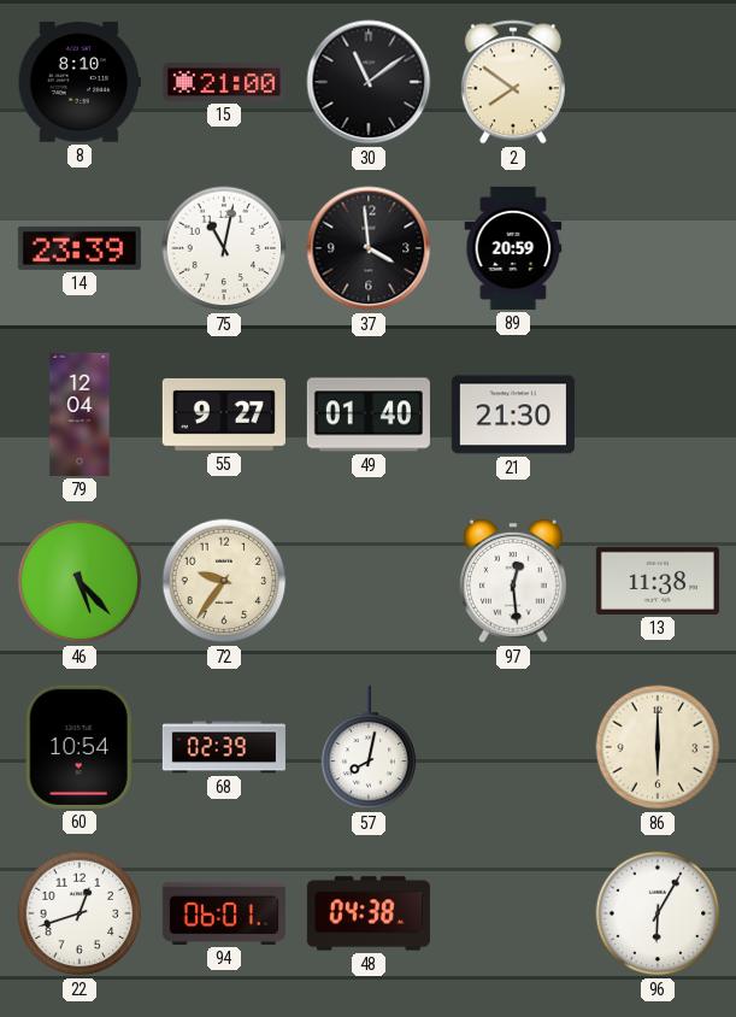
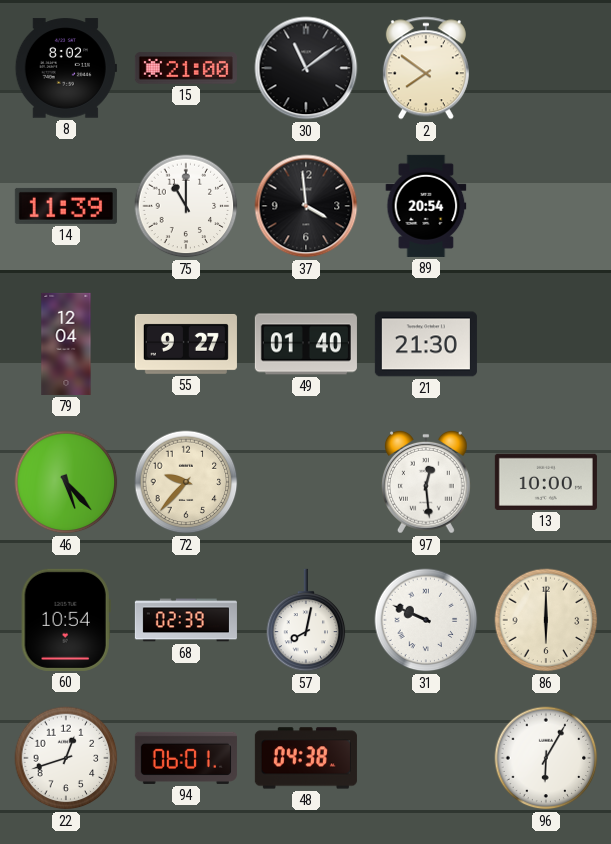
8: 8:10 -> 8:02
14: 23:39 -> 11:39
75: 11:02 -> 11:00
89: 20:59 -> 20:54
72: 9:36 -> 9:37
13: 11:38 -> 10:00
31: none -> 9:49
